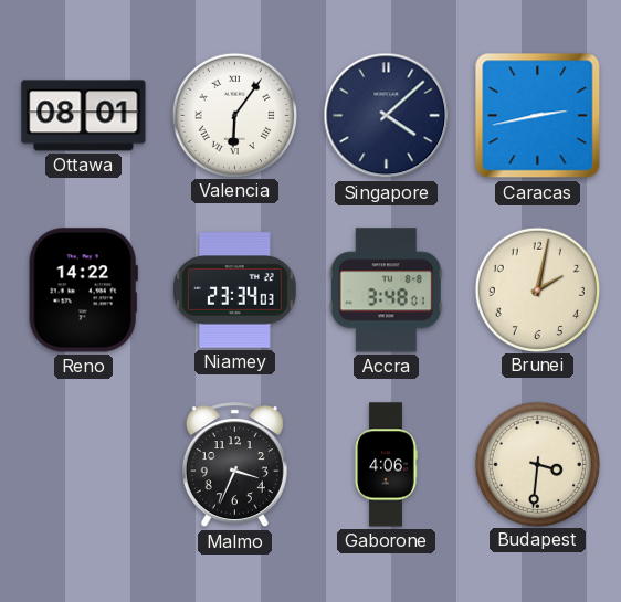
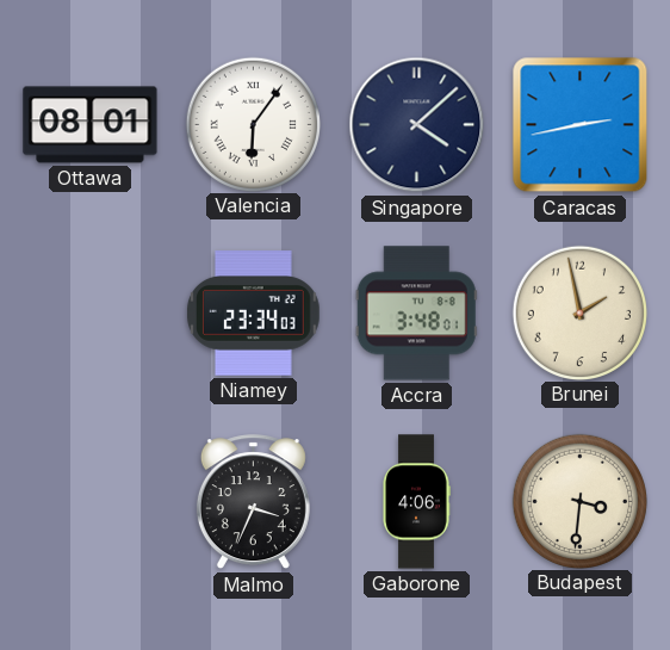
Reno: 14:22 -> none
Brunei: 2:02 -> 1:58
